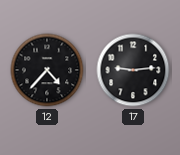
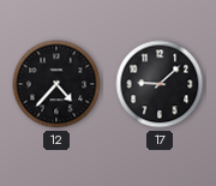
17: 9:14 -> 9:08
